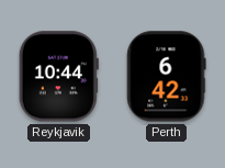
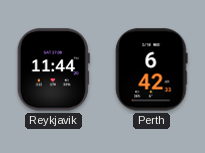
Reykjavik: 10:44 -> 11:44
